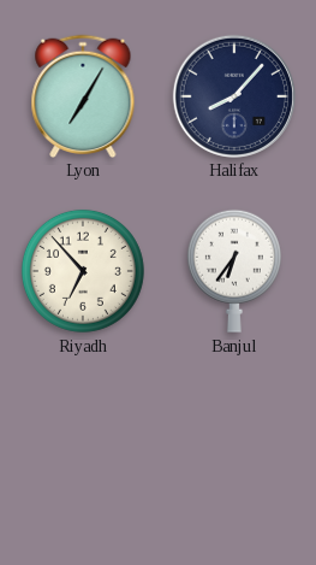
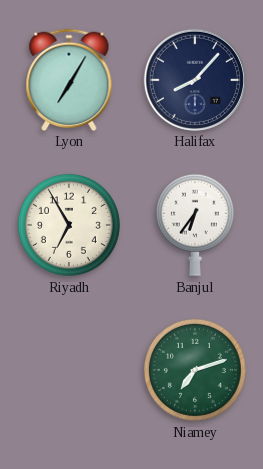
Riyadh: 6:53 -> 6:55
Niamey: none -> 7:12
